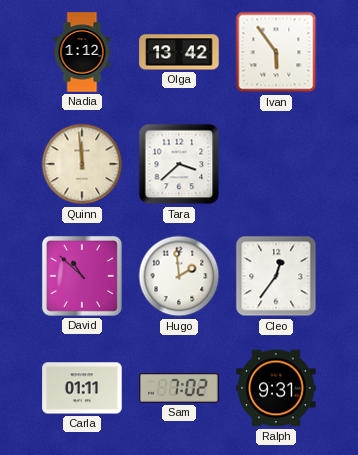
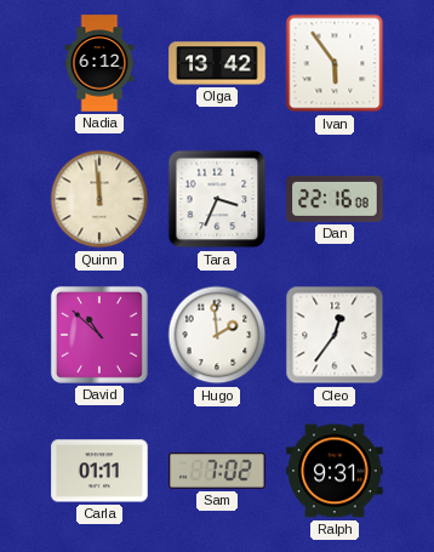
Nadia: 1:12 -> 6:12
Tara: 3:38 -> 3:34
Dan: none -> 22:16
